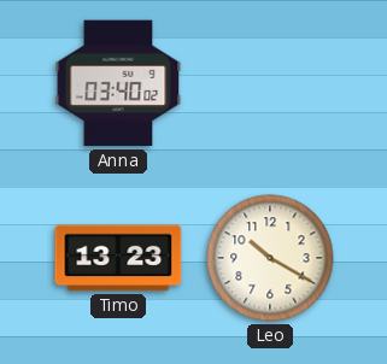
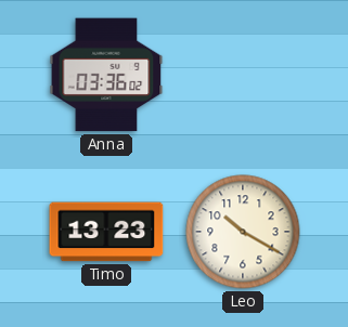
Anna: 03:40 -> 03:36
